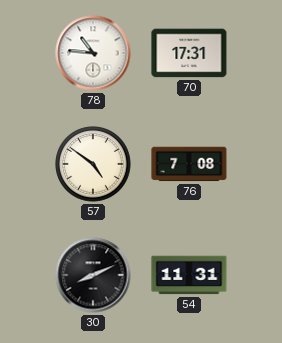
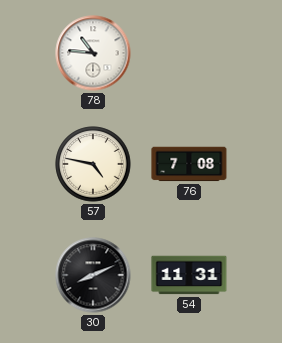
70: 17:31 -> none
57: 4:51 -> 4:47
